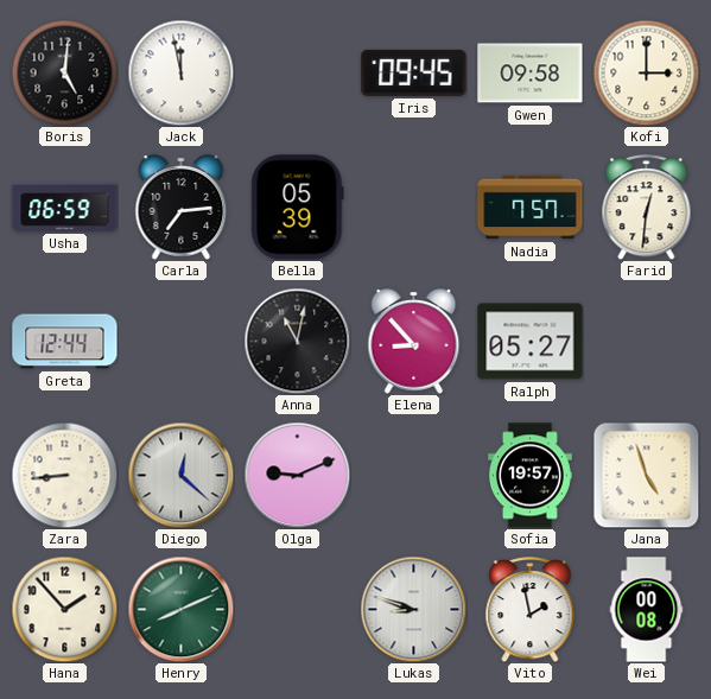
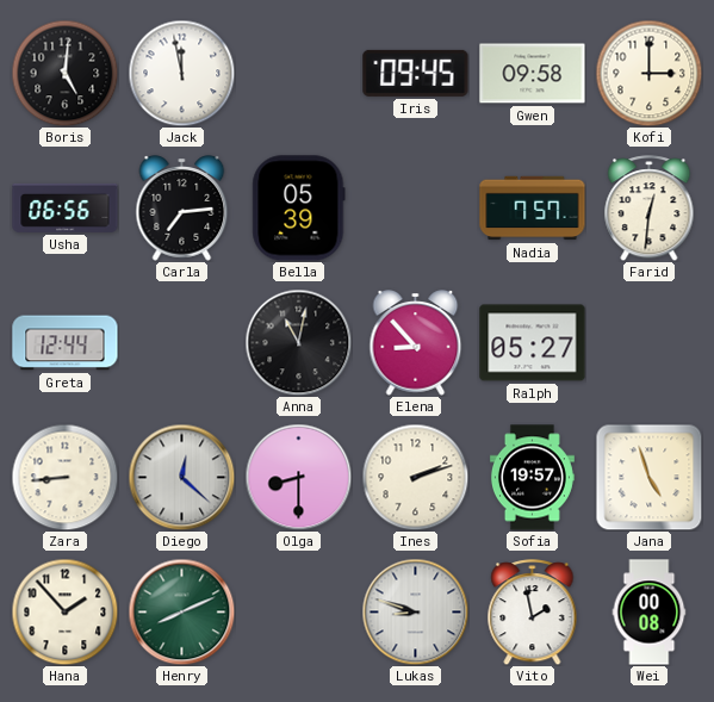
Usha: 06:59 -> 06:56
Olga: 9:11 -> 8:30
Ines: none -> 2:12
